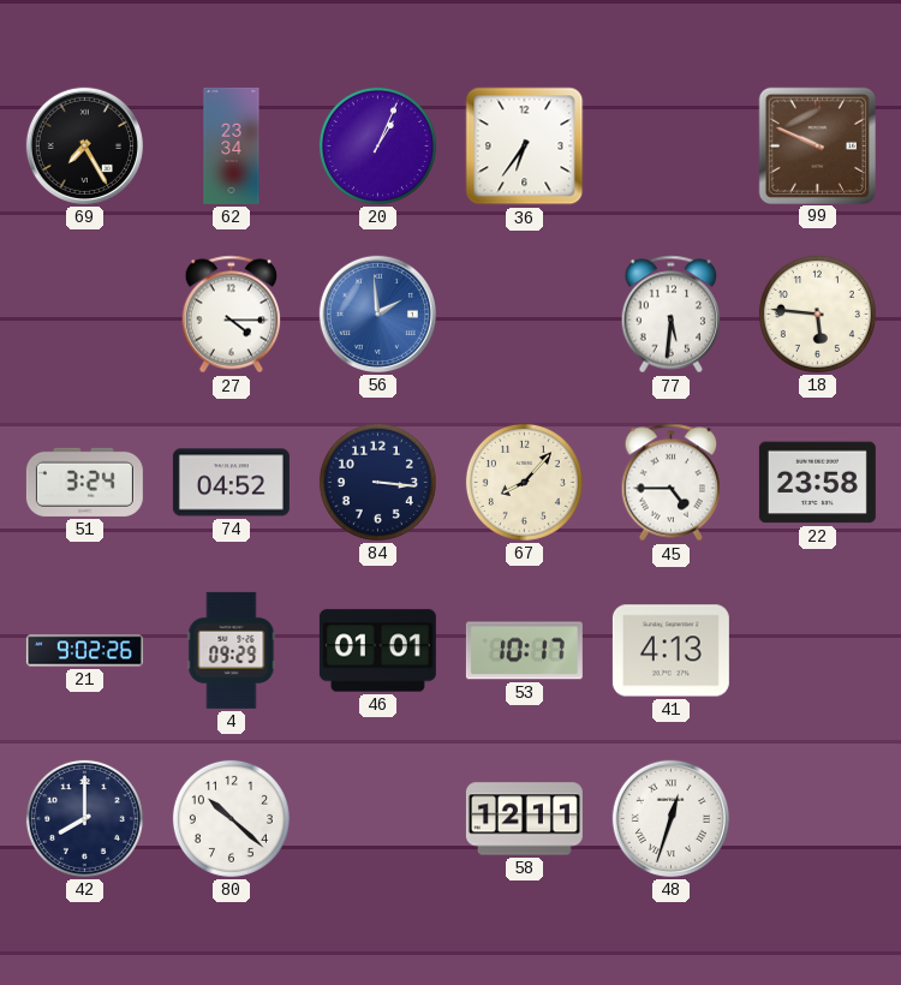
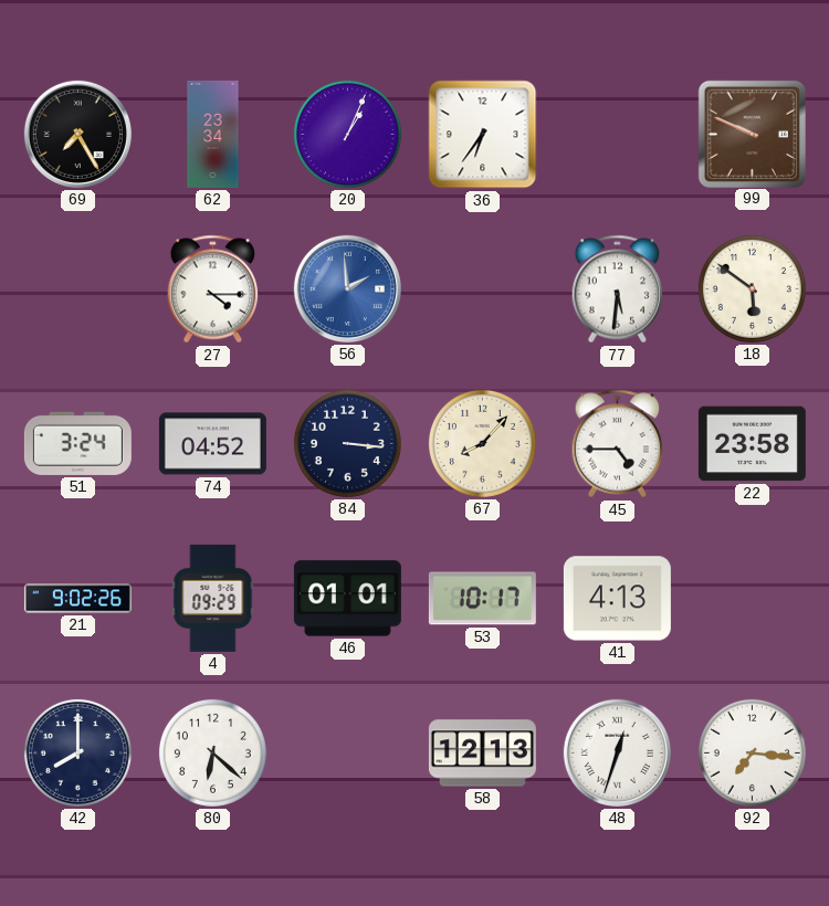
18: 5:46 -> 5:51
80: 10:22 -> 6:22
58: 12:11 -> 12:13
92: none -> 7:16
